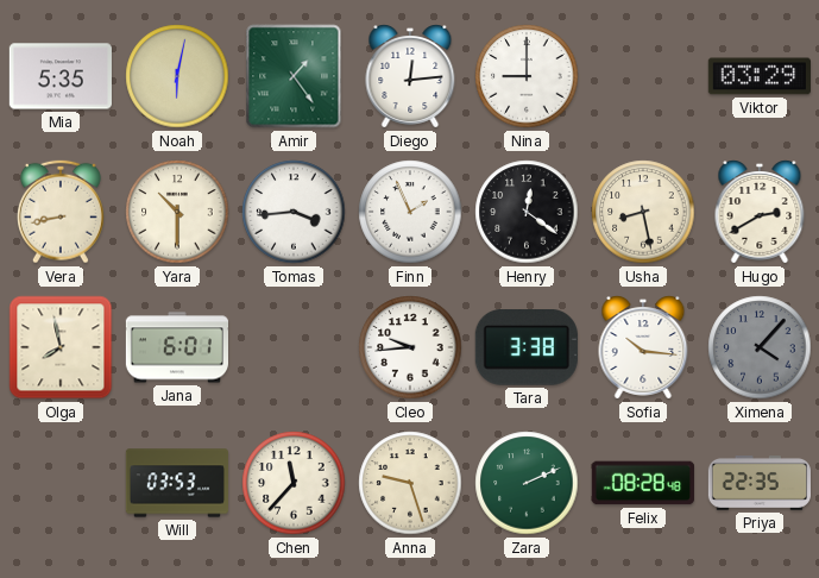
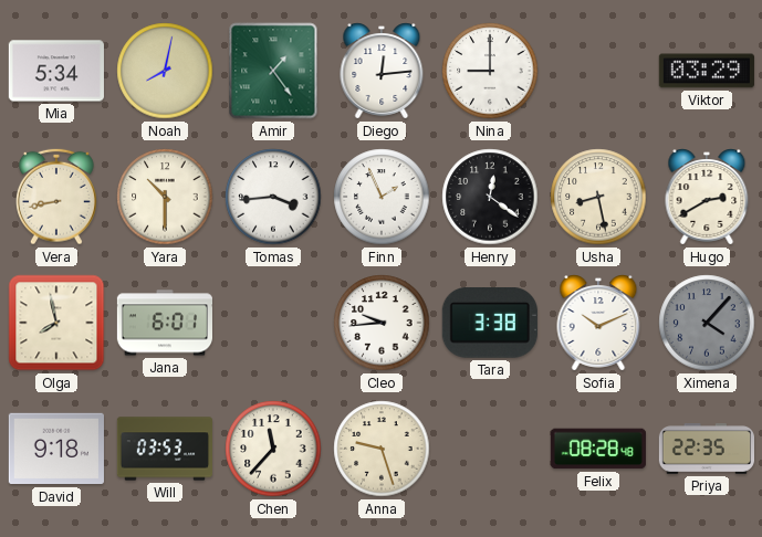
Mia: 5:35 -> 5:34
Noah: 6:02 -> 8:02
Sofia: 10:16 -> 10:11
David: none -> 9:18
Zara: 2:11 -> none
